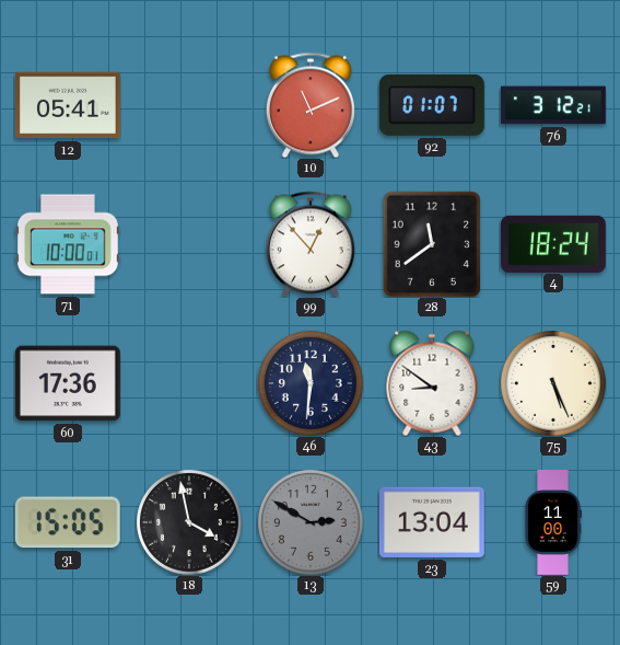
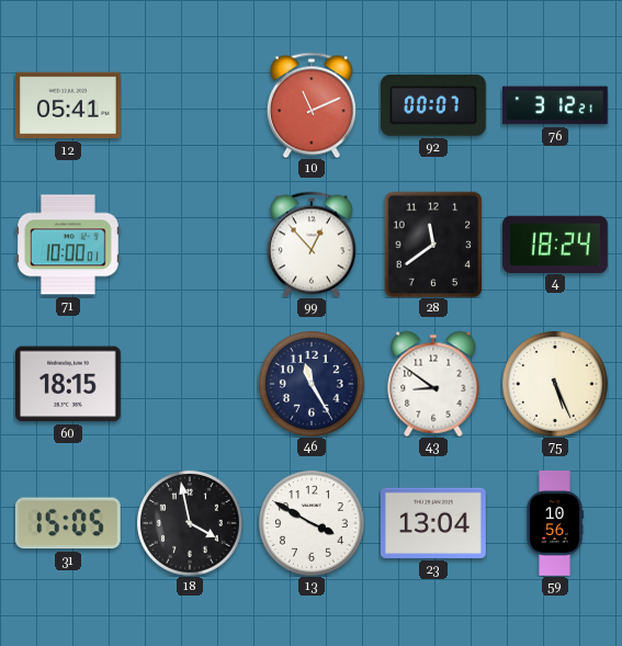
92: 01:07 -> 00:07
60: 17:36 -> 18:15
46: 11:31 -> 11:25
13: 2:50 -> 3:50
13 dial: grey -> white
59: 11:00 -> 10:56
